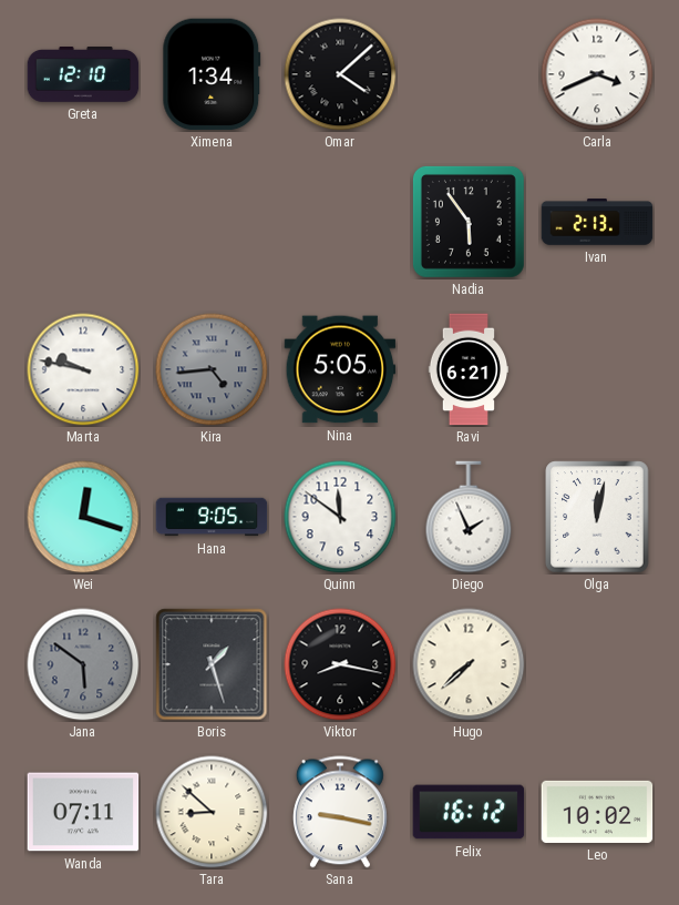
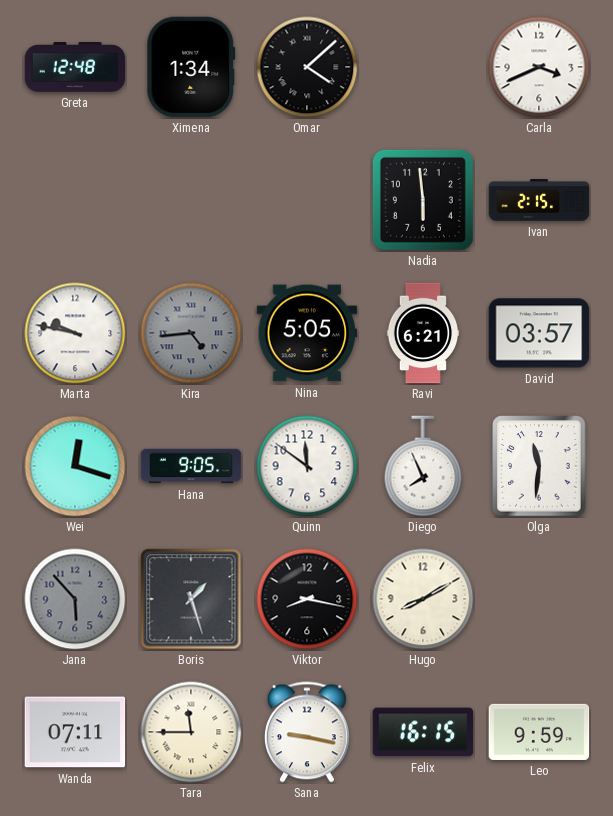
Greta: 12:10 -> 12:48
Nadia: 5:54 -> 5:59
Ivan: 2:13 -> 2:15
David: none -> 03:57
Diego: 1:56 -> 7:56
Olga: 12:02 -> 11:31
Jana: 5:51 -> 5:53
Hugo: 7:38 -> 8:10
Tara: 8:52 -> 11:45
Felix: 16:12 -> 16:15
Leo: 10:02 -> 9:59
